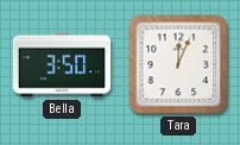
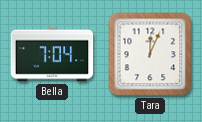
Bella: 3:50 -> 7:04
